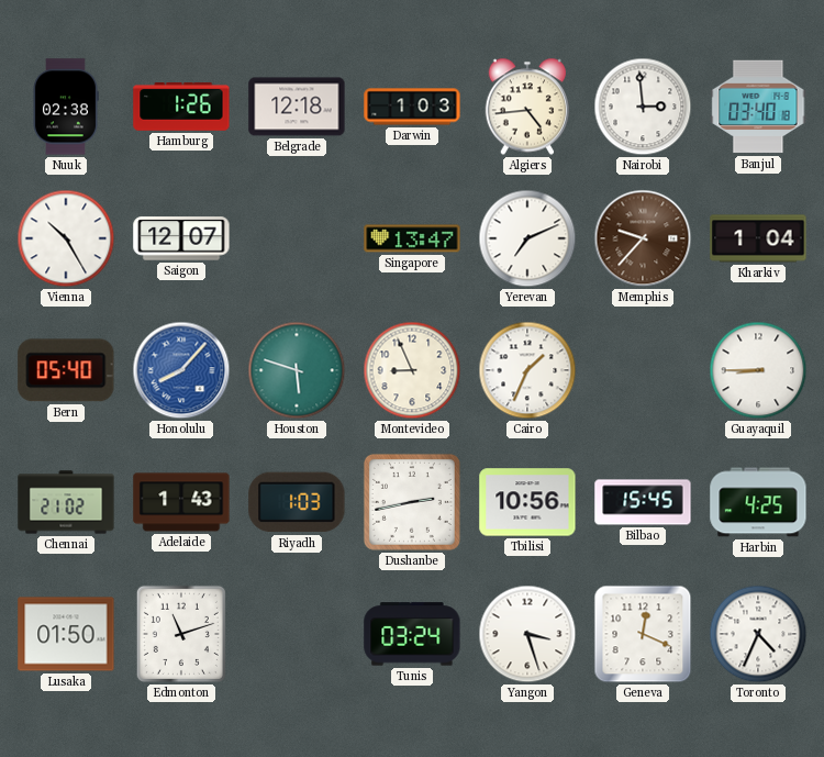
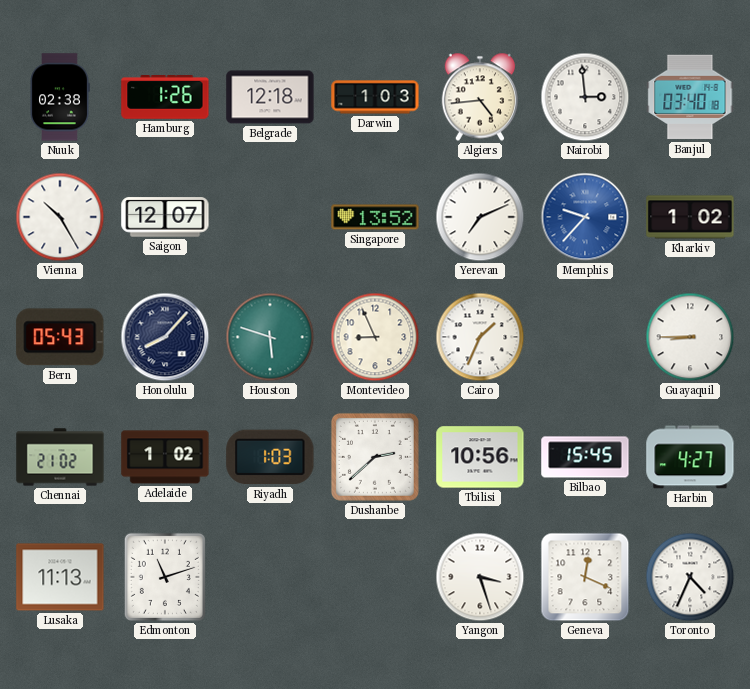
Singapore: 13:47 -> 13:52
Memphis dial: brown -> blue
Kharkiv: 1:04 -> 1:02
Bern: 05:40 -> 05:43
Honolulu dial: blue -> navy
Adelaide: 1:43 -> 1:02
Dushanbe: 2:43 -> 2:38
Harbin: 4:25 -> 4:27
Lusaka: 01:50 -> 11:13
Tunis: 03:24 -> none
